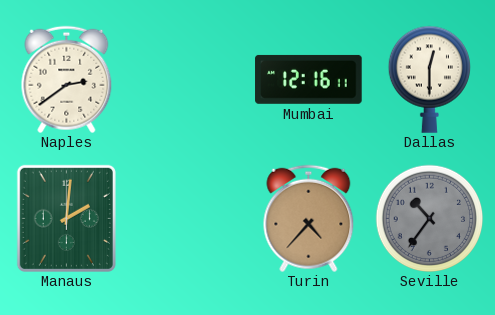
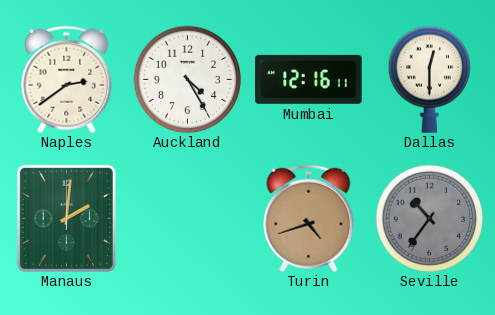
Auckland: none -> 4:25
Turin: 4:37 -> 4:42
